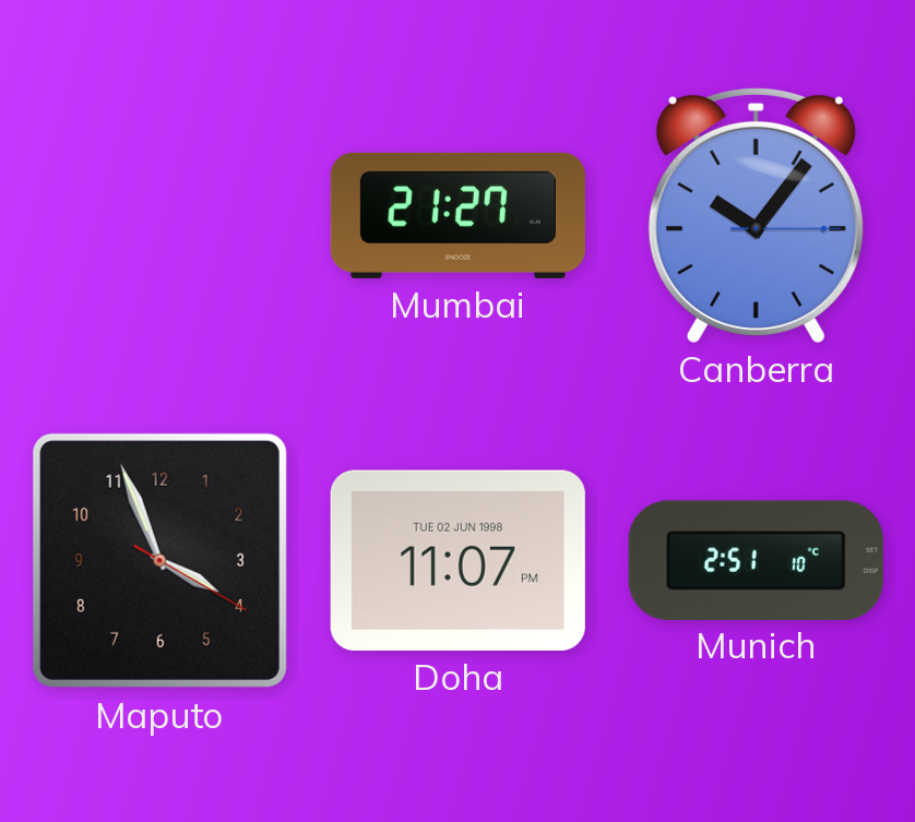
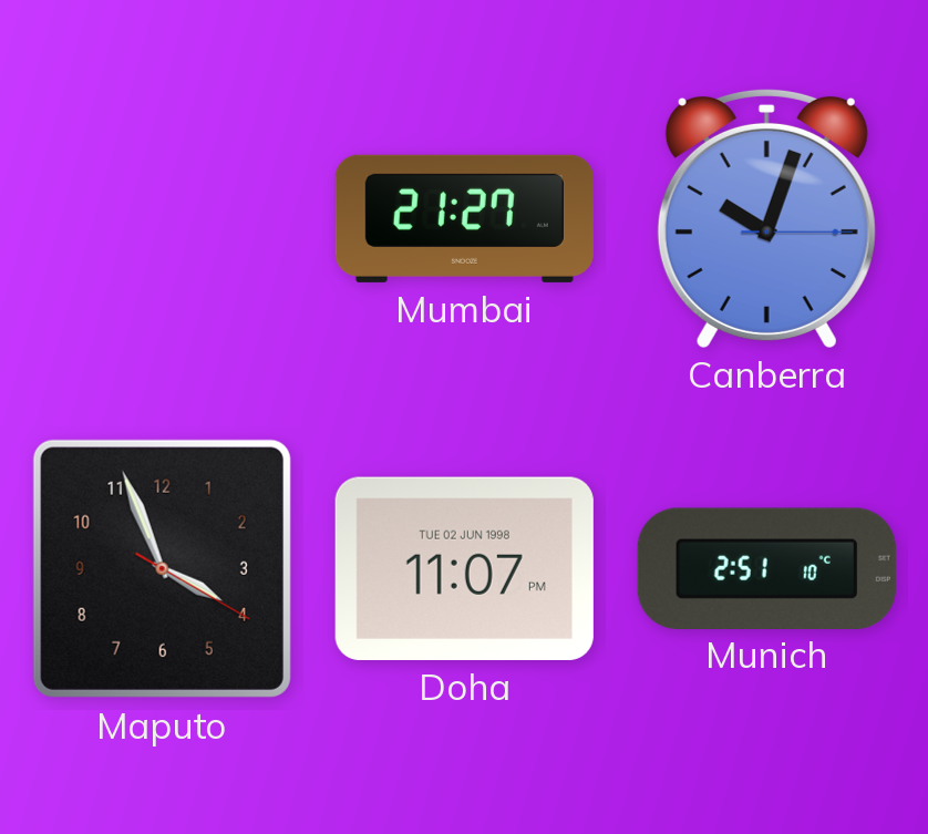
Canberra: 10:06 -> 10:03
